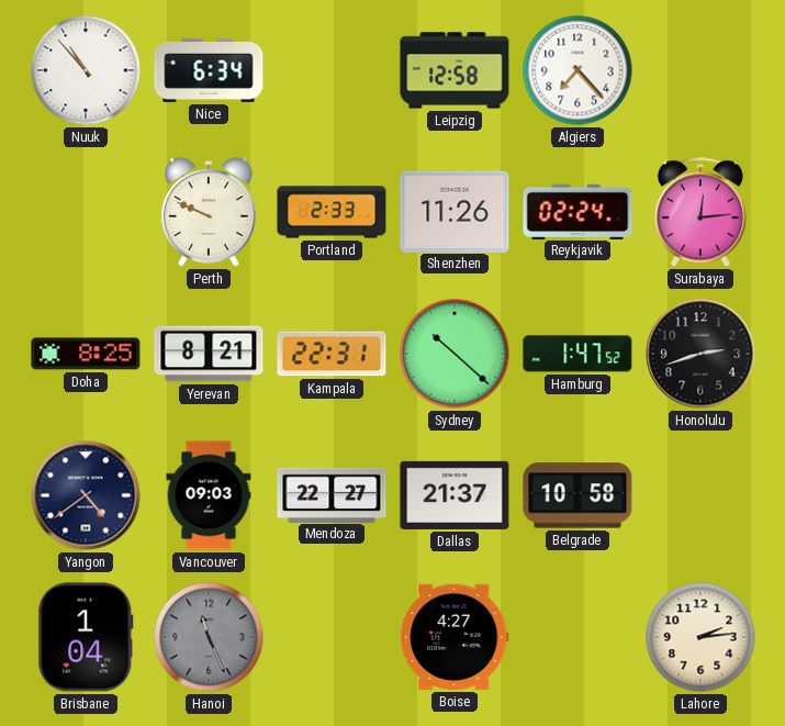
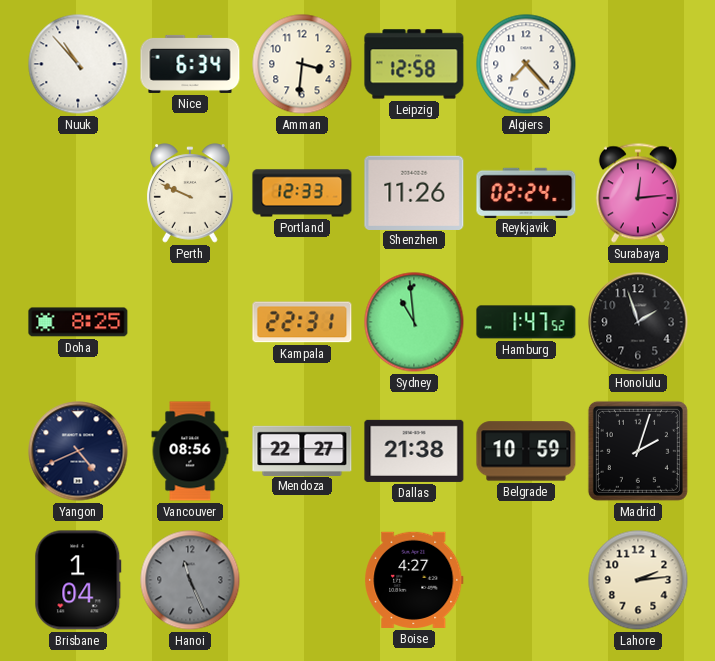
Amman: none -> 3:31
Portland: 2:33 -> 12:33
Yerevan: 8:21 -> none
Sydney: 10:22 -> 10:59
Honolulu: 2:42 -> 1:57
Yangon: 4:39 -> 4:41
Vancouver: 09:03 -> 08:56
Dallas: 21:37 -> 21:38
Belgrade: 10:58 -> 10:59
Madrid: none -> 2:03
